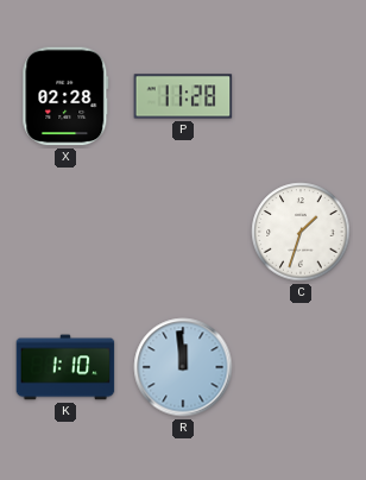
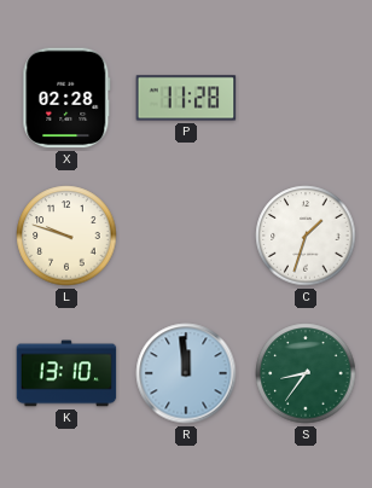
L: none -> 9:48
K: 1:10 -> 13:10
S: none -> 8:36
